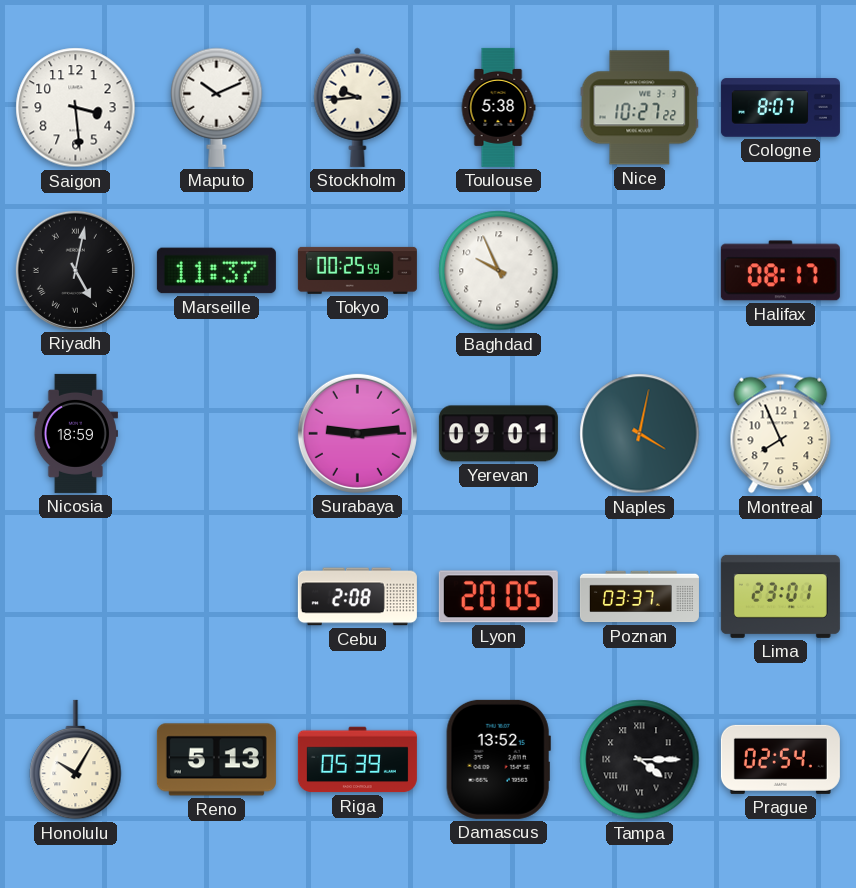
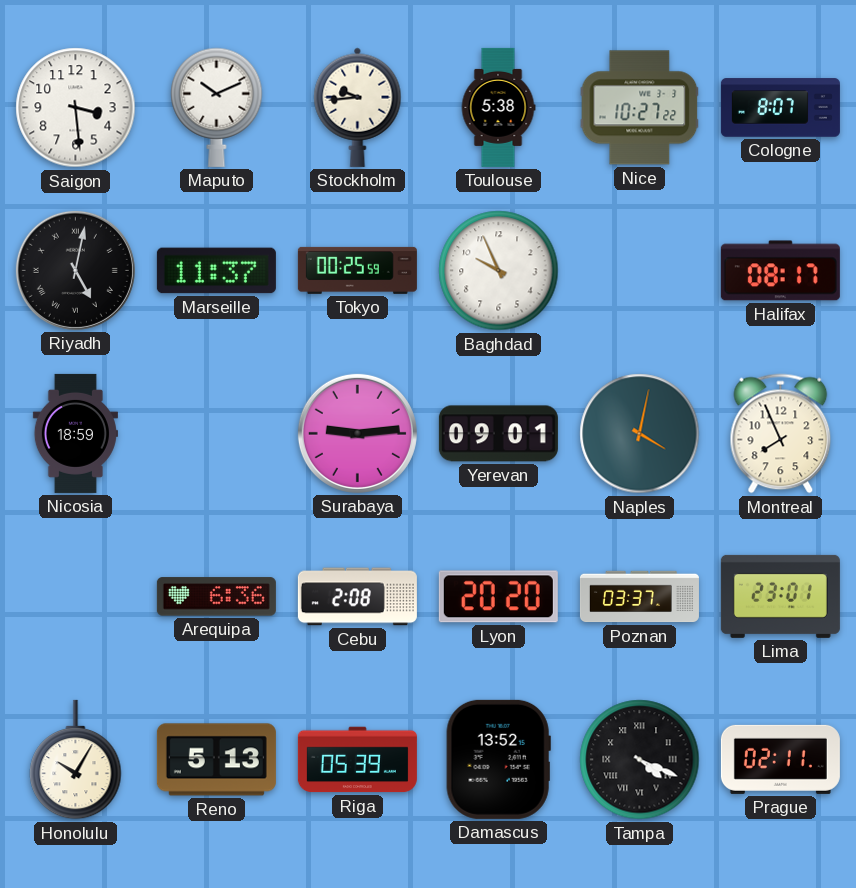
Arequipa: none -> 6:36
Lyon: 20:05 -> 20:20
Tampa: 4:15 -> 4:19
Prague: 02:54 -> 02:11
